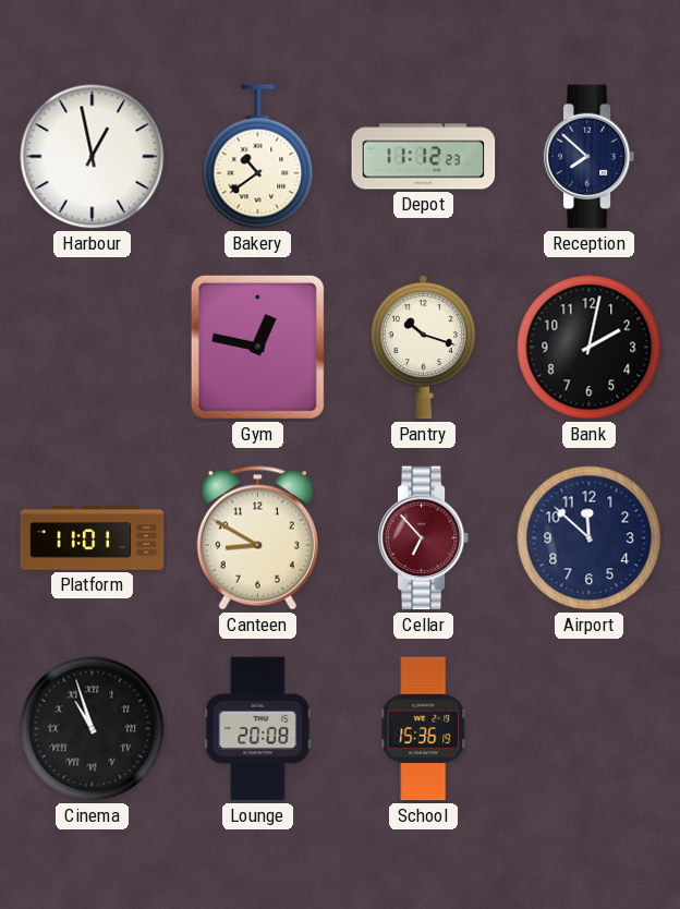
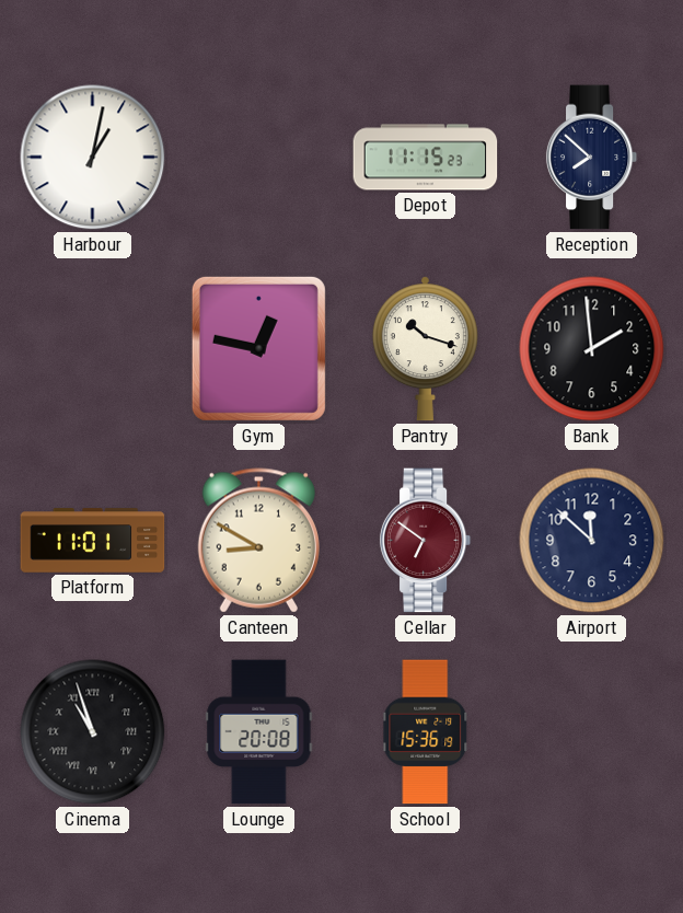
Harbour: 12:58 -> 1:02
Bakery: 10:39 -> none
Depot: 11:12 -> 11:15
Bank: 2:02 -> 1:59
Cellar: 6:53 -> 6:51
